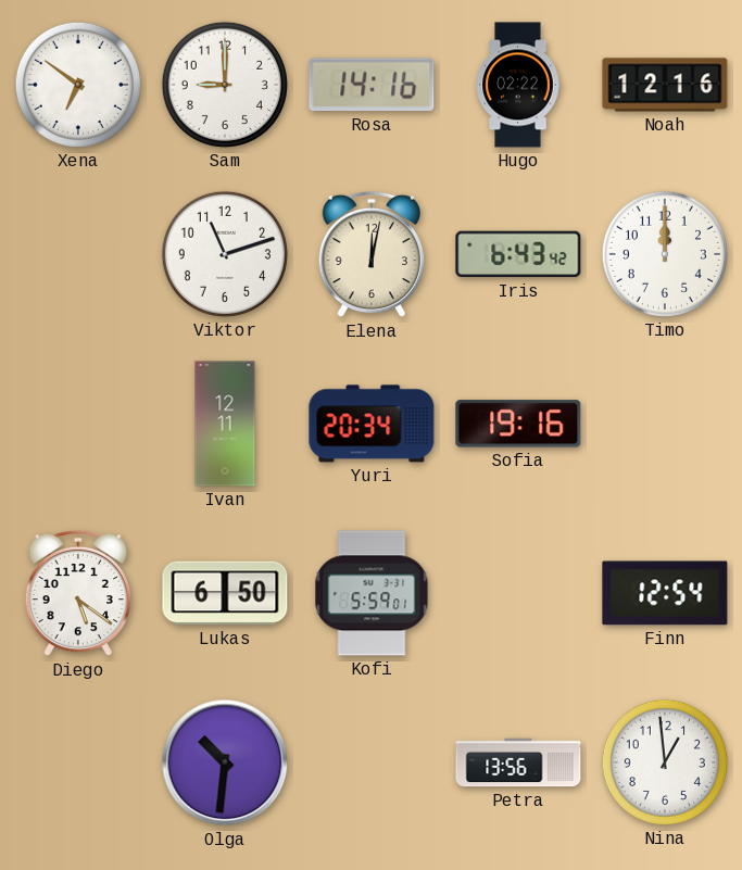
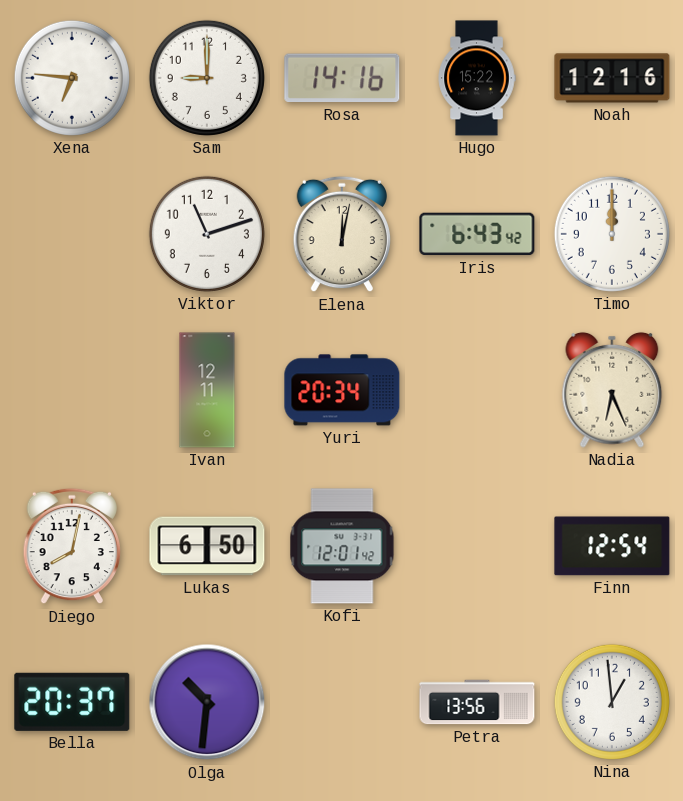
Xena: 6:51 -> 6:46
Hugo: 02:22 -> 15:22
Sofia: 19:16 -> none
Nadia: none -> 6:26
Diego: 5:21 -> 8:02
Kofi: 5:59 -> 12:01
Bella: none -> 20:37
